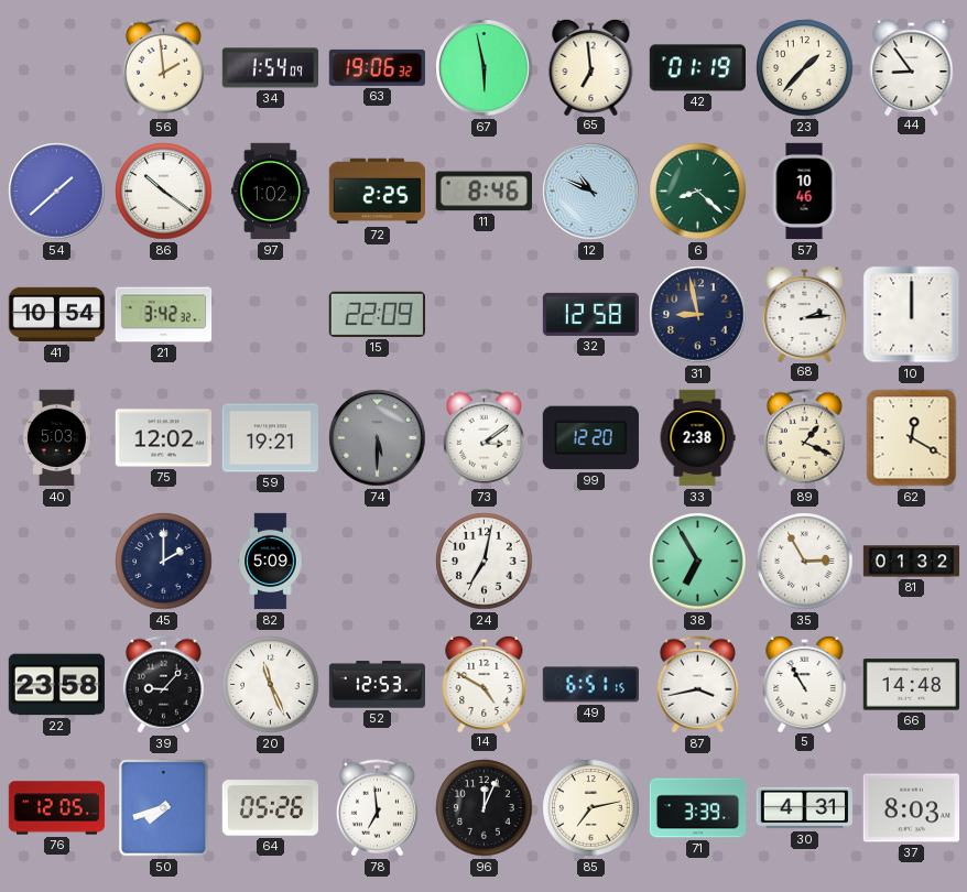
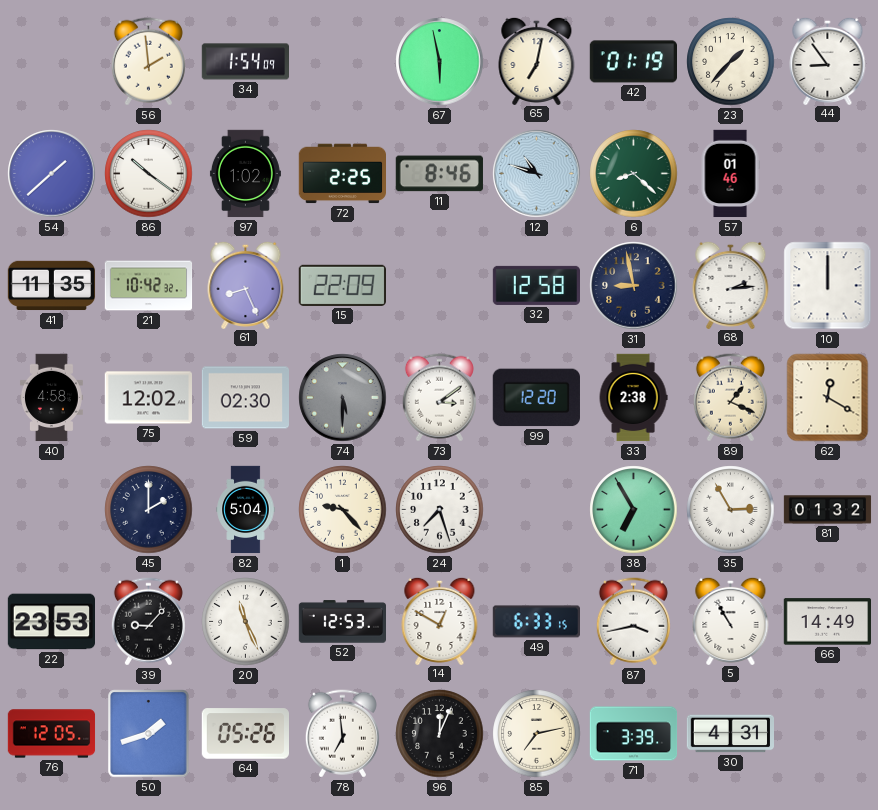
63: 19:06 -> none
65: 6:59 -> 7:02
12: 10:49 -> 10:48
57: 10:46 -> 01:46
41: 10:54 -> 11:35
21: 3:42 -> 10:42
61: none -> 8:26
40: 5:03 -> 4:58
59: 19:21 -> 02:30
82: 5:09 -> 5:04
1: none -> 9:23
24: 7:02 -> 7:27
22: 23:58 -> 23:53
14: 4:50 -> 12:50
49: 6:51 -> 6:33
66: 14:48 -> 14:49
50: 7:42 -> 1:42
37: 8:03 -> none
